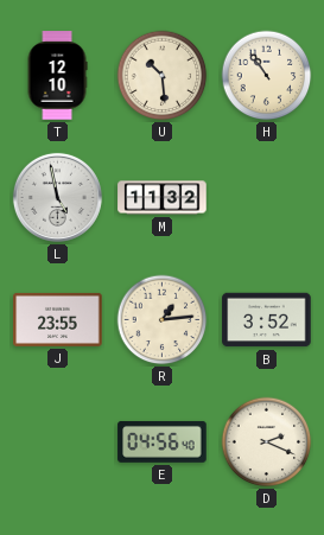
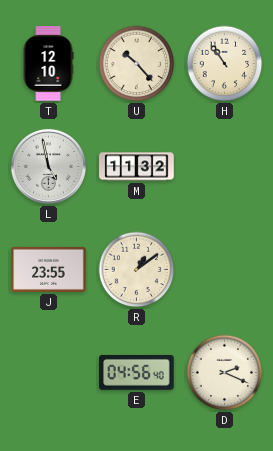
U: 10:29 -> 10:23
R: 1:14 -> 1:09
B: 3:52 -> none
